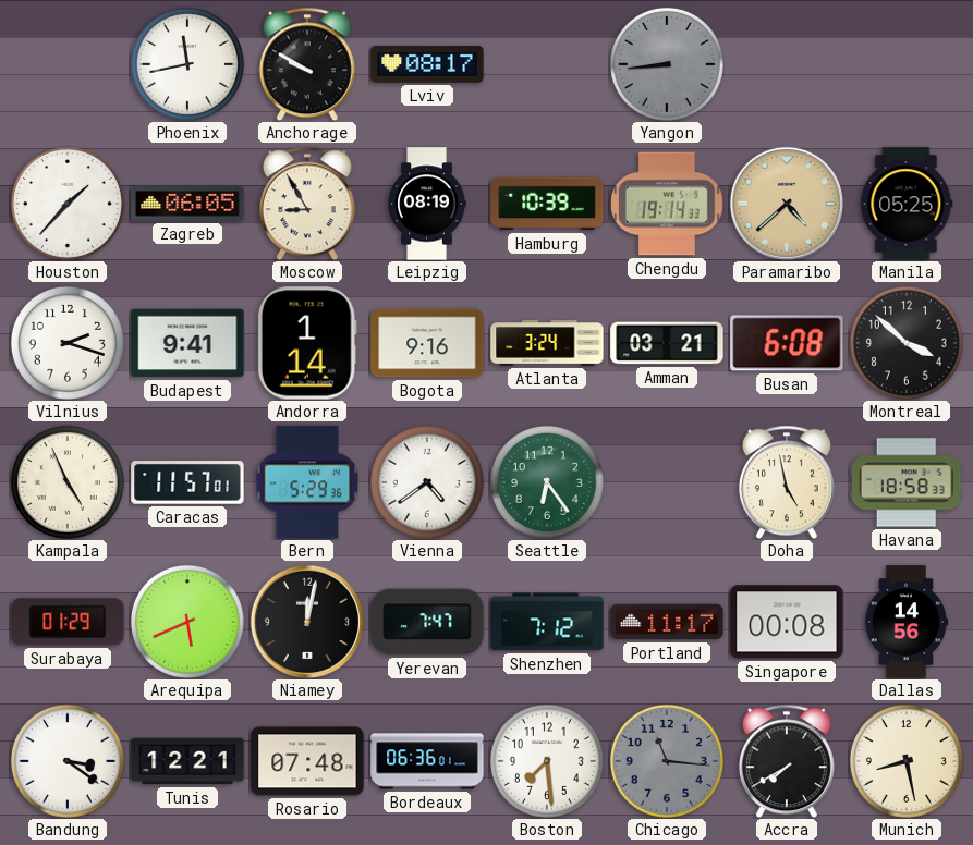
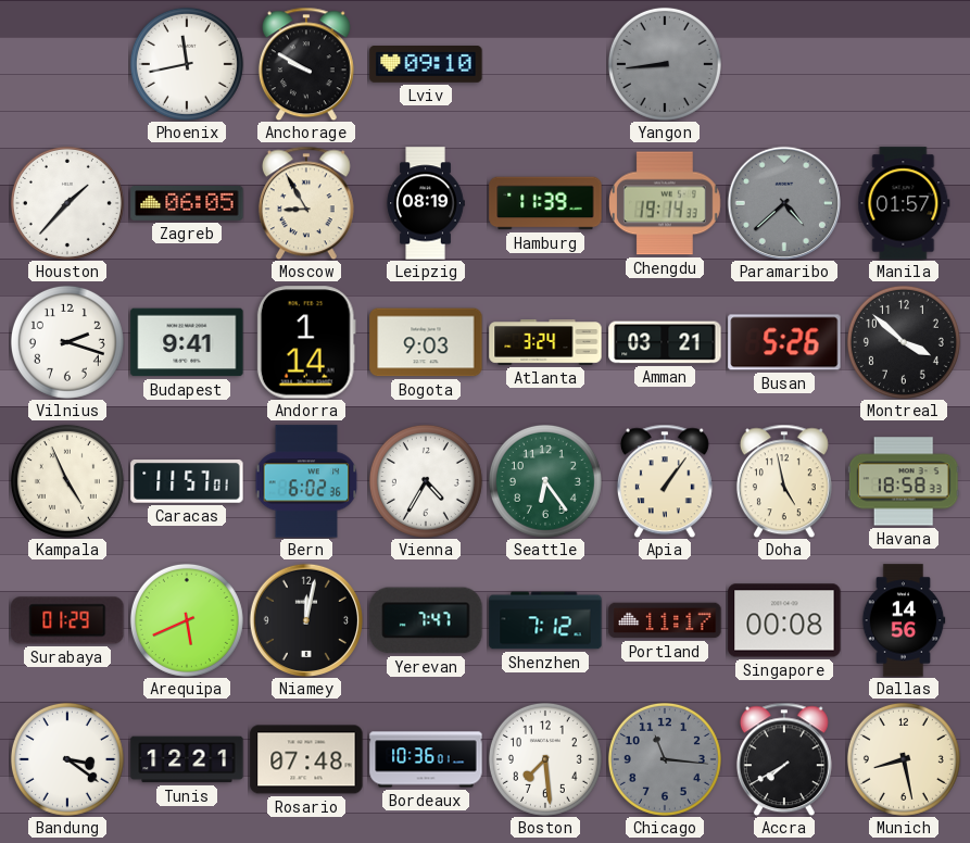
Lviv: 08:17 -> 09:10
Hamburg: 10:39 -> 11:39
Paramaribo dial: champagne -> grey
Manila: 05:25 -> 01:57
Bogota: 9:16 -> 9:03
Busan: 6:08 -> 5:26
Bern: 5:29 -> 6:02
Vienna: 4:39 -> 4:35
Apia: none -> 1:06
Bordeaux: 06:36 -> 10:36
